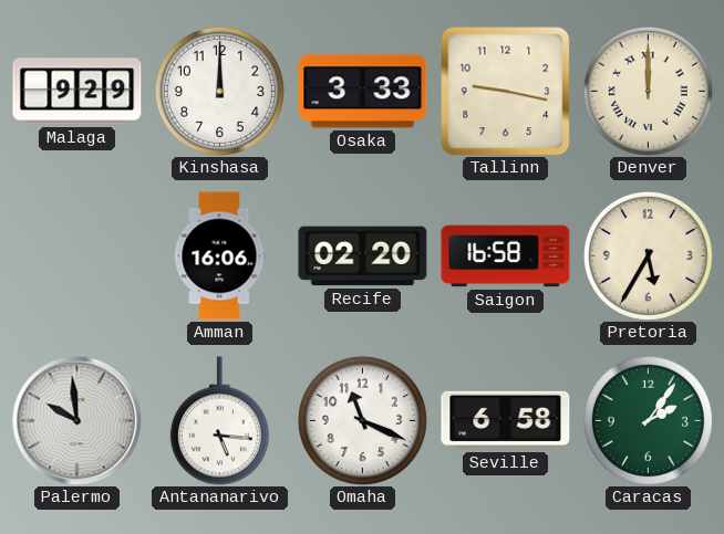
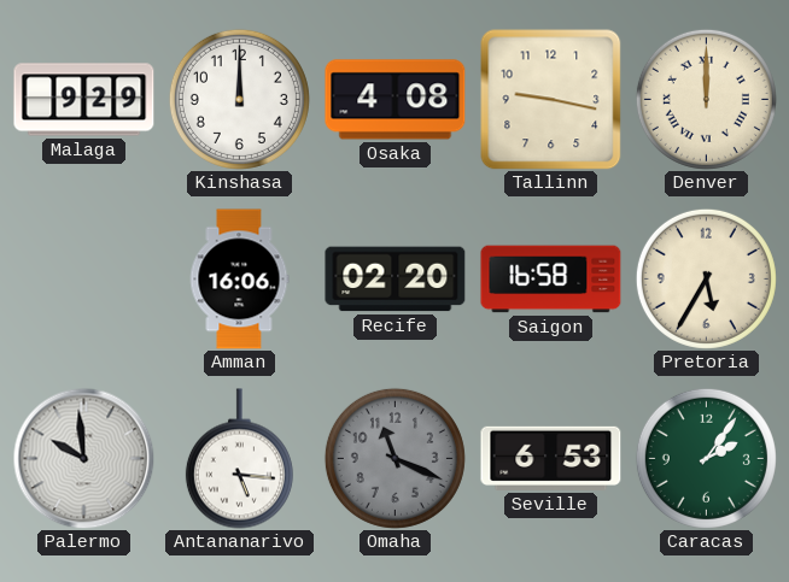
Osaka: 3:33 -> 4:08
Omaha dial: white -> grey
Seville: 6:58 -> 6:53
